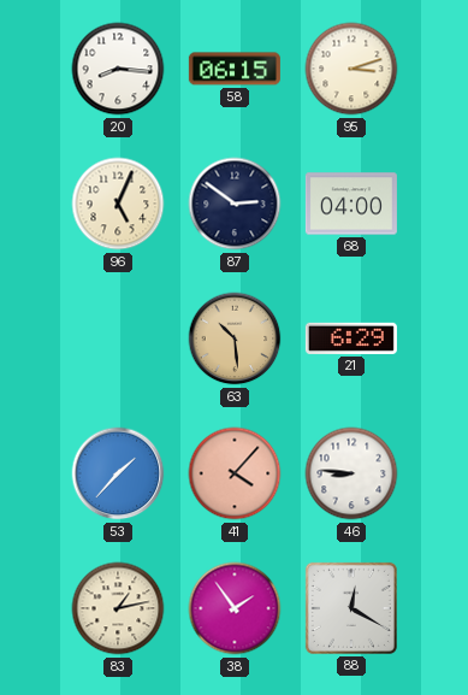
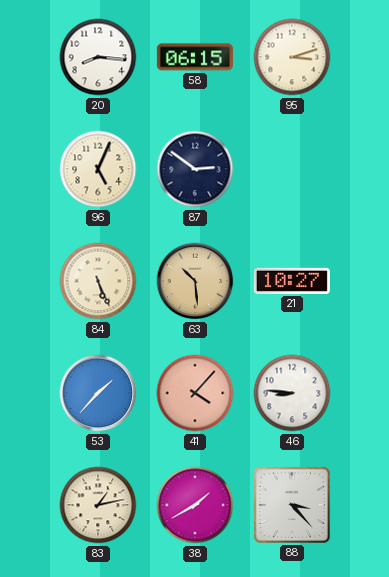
68: 04:00 -> none
84: none -> 5:26
21: 6:29 -> 10:27
38: 1:54 -> 1:40
88: 12:20 -> 3:23
